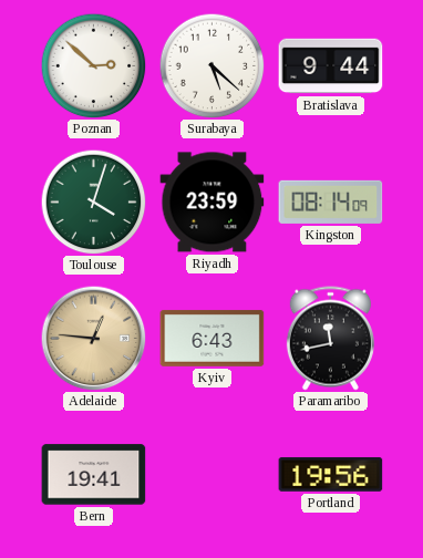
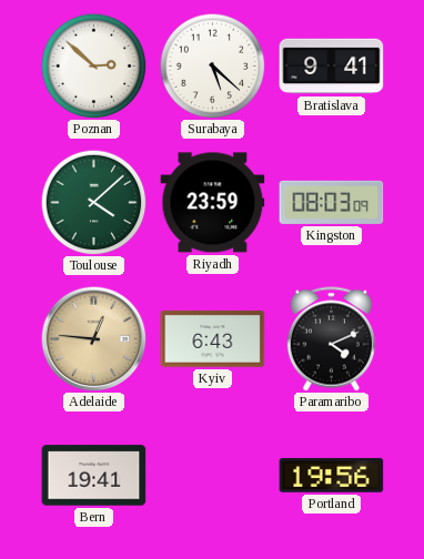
Bratislava: 9:44 -> 9:41
Toulouse: 4:03 -> 4:08
Kingston: 08:14 -> 08:03
Paramaribo: 11:43 -> 4:11
